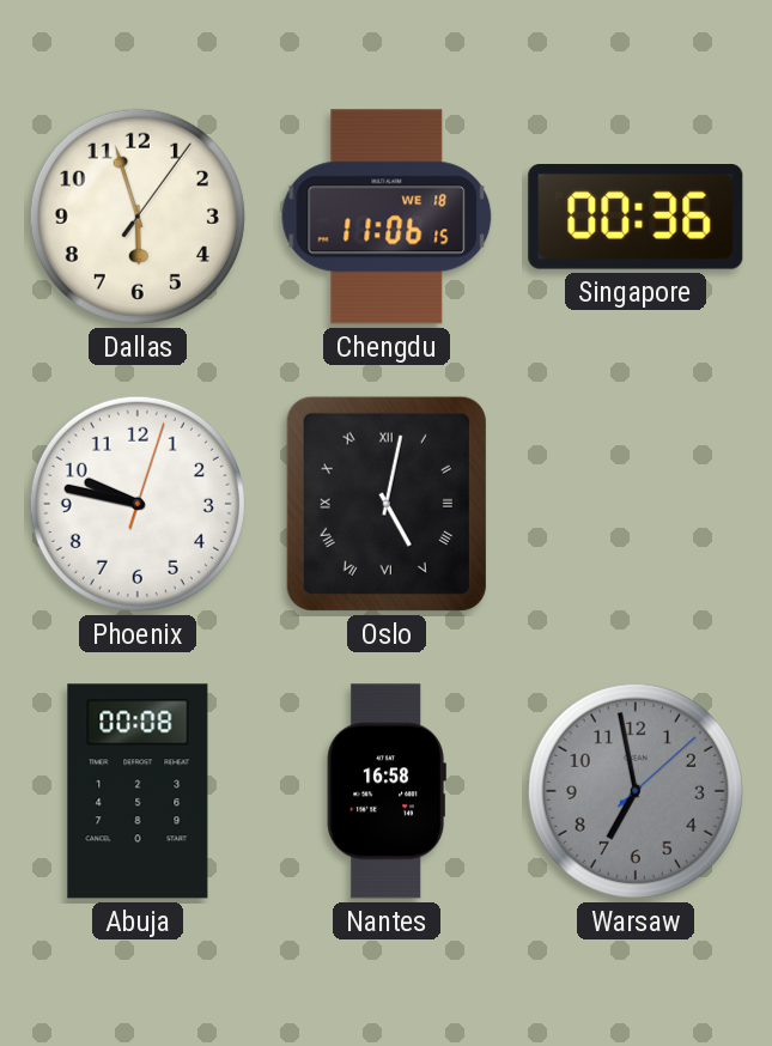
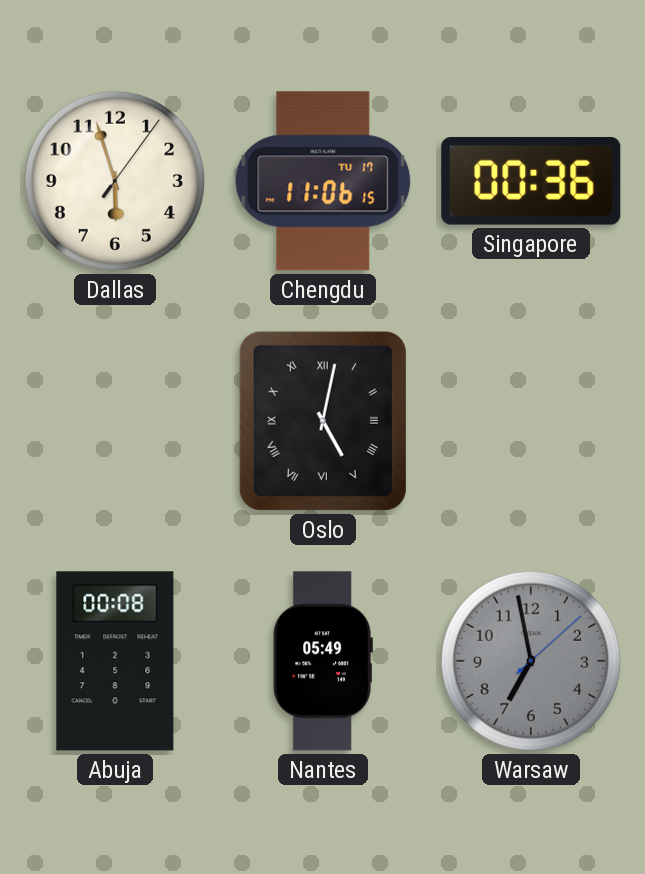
Chengdu date: WE 18 -> TU 17
Phoenix: 9:47 -> none
Nantes: 16:58 -> 05:49
